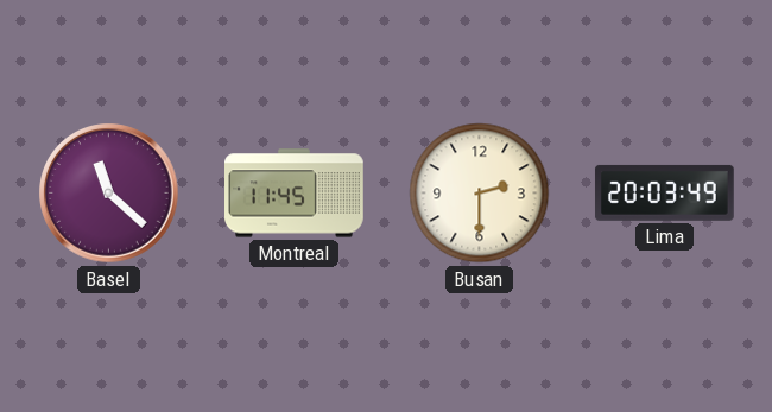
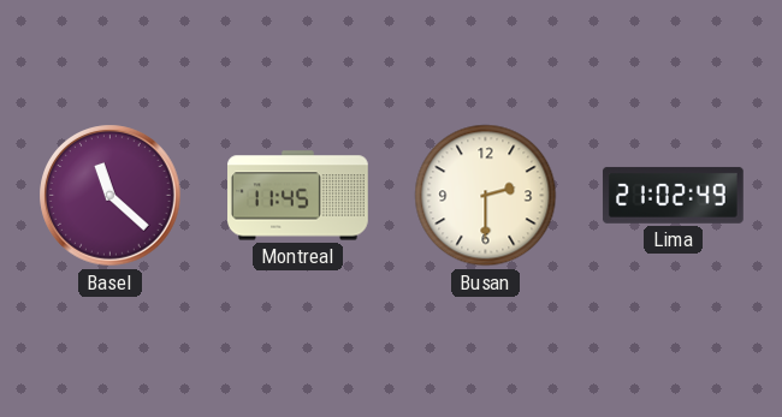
Lima: 20:03 -> 21:02
